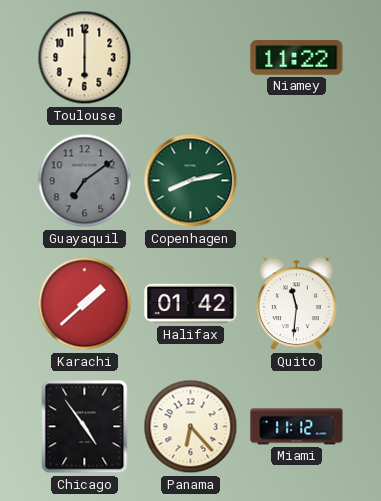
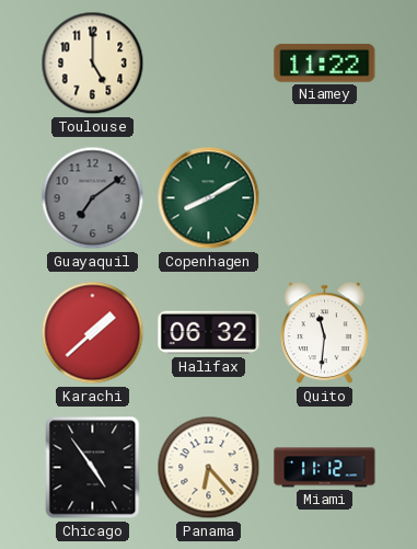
Toulouse: 6:00 -> 5:00
Copenhagen: 8:13 -> 8:10
Halifax: 01:42 -> 06:32
